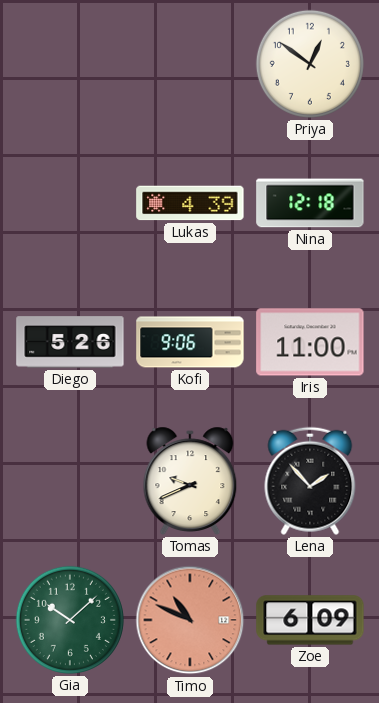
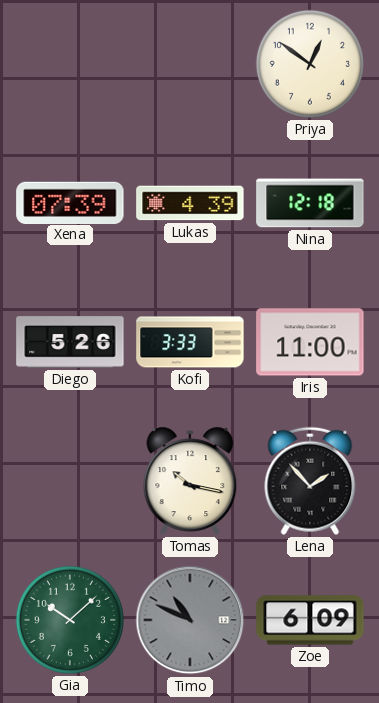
Xena: none -> 07:39
Kofi: 9:06 -> 3:33
Tomas: 9:41 -> 10:17
Timo dial: salmon -> grey
